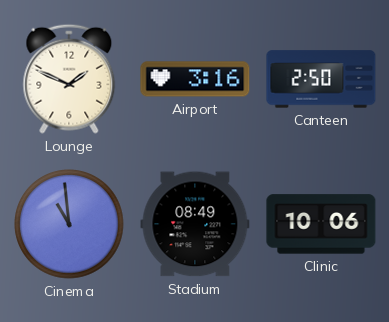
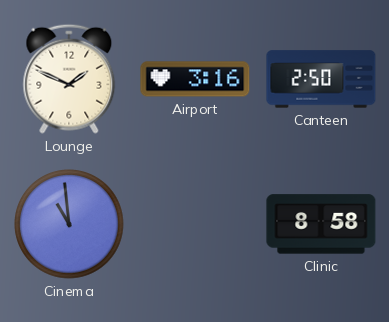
Stadium: 08:49 -> none
Clinic: 10:06 -> 8:58
